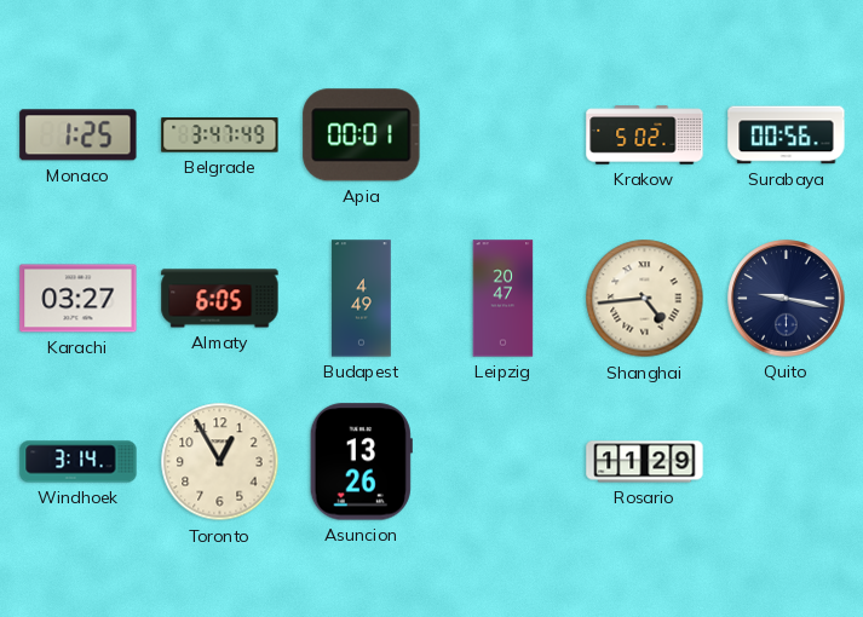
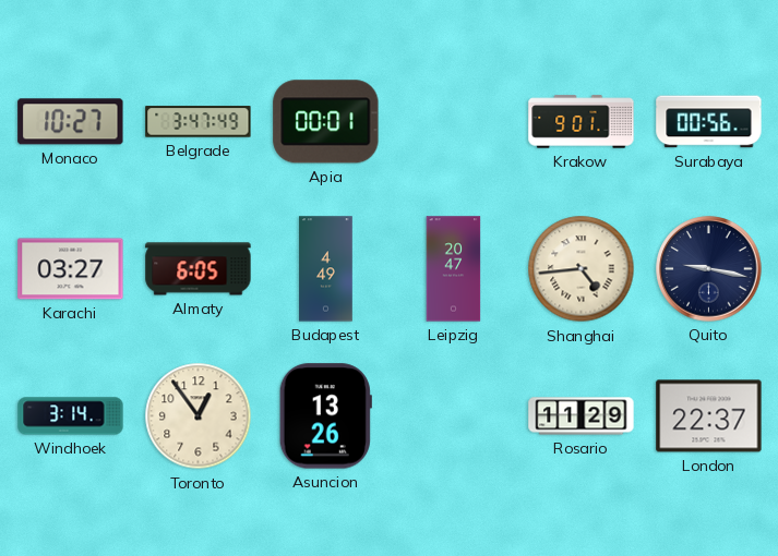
Monaco: 1:25 -> 10:27
Krakow: 5:02 -> 9:01
Toronto: 12:55 -> 12:54
London: none -> 22:37
